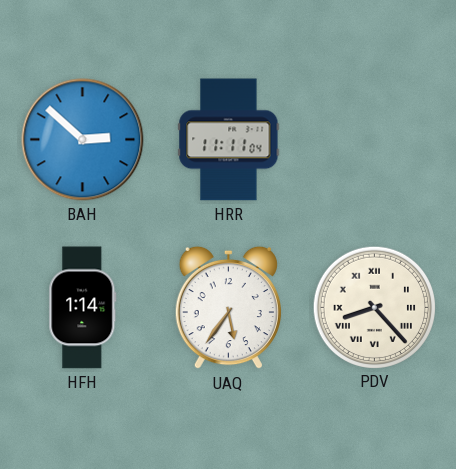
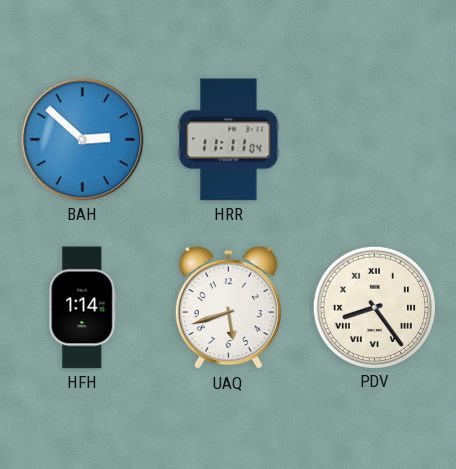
UAQ: 5:36 -> 5:42
PDV: 8:23 -> 8:24
